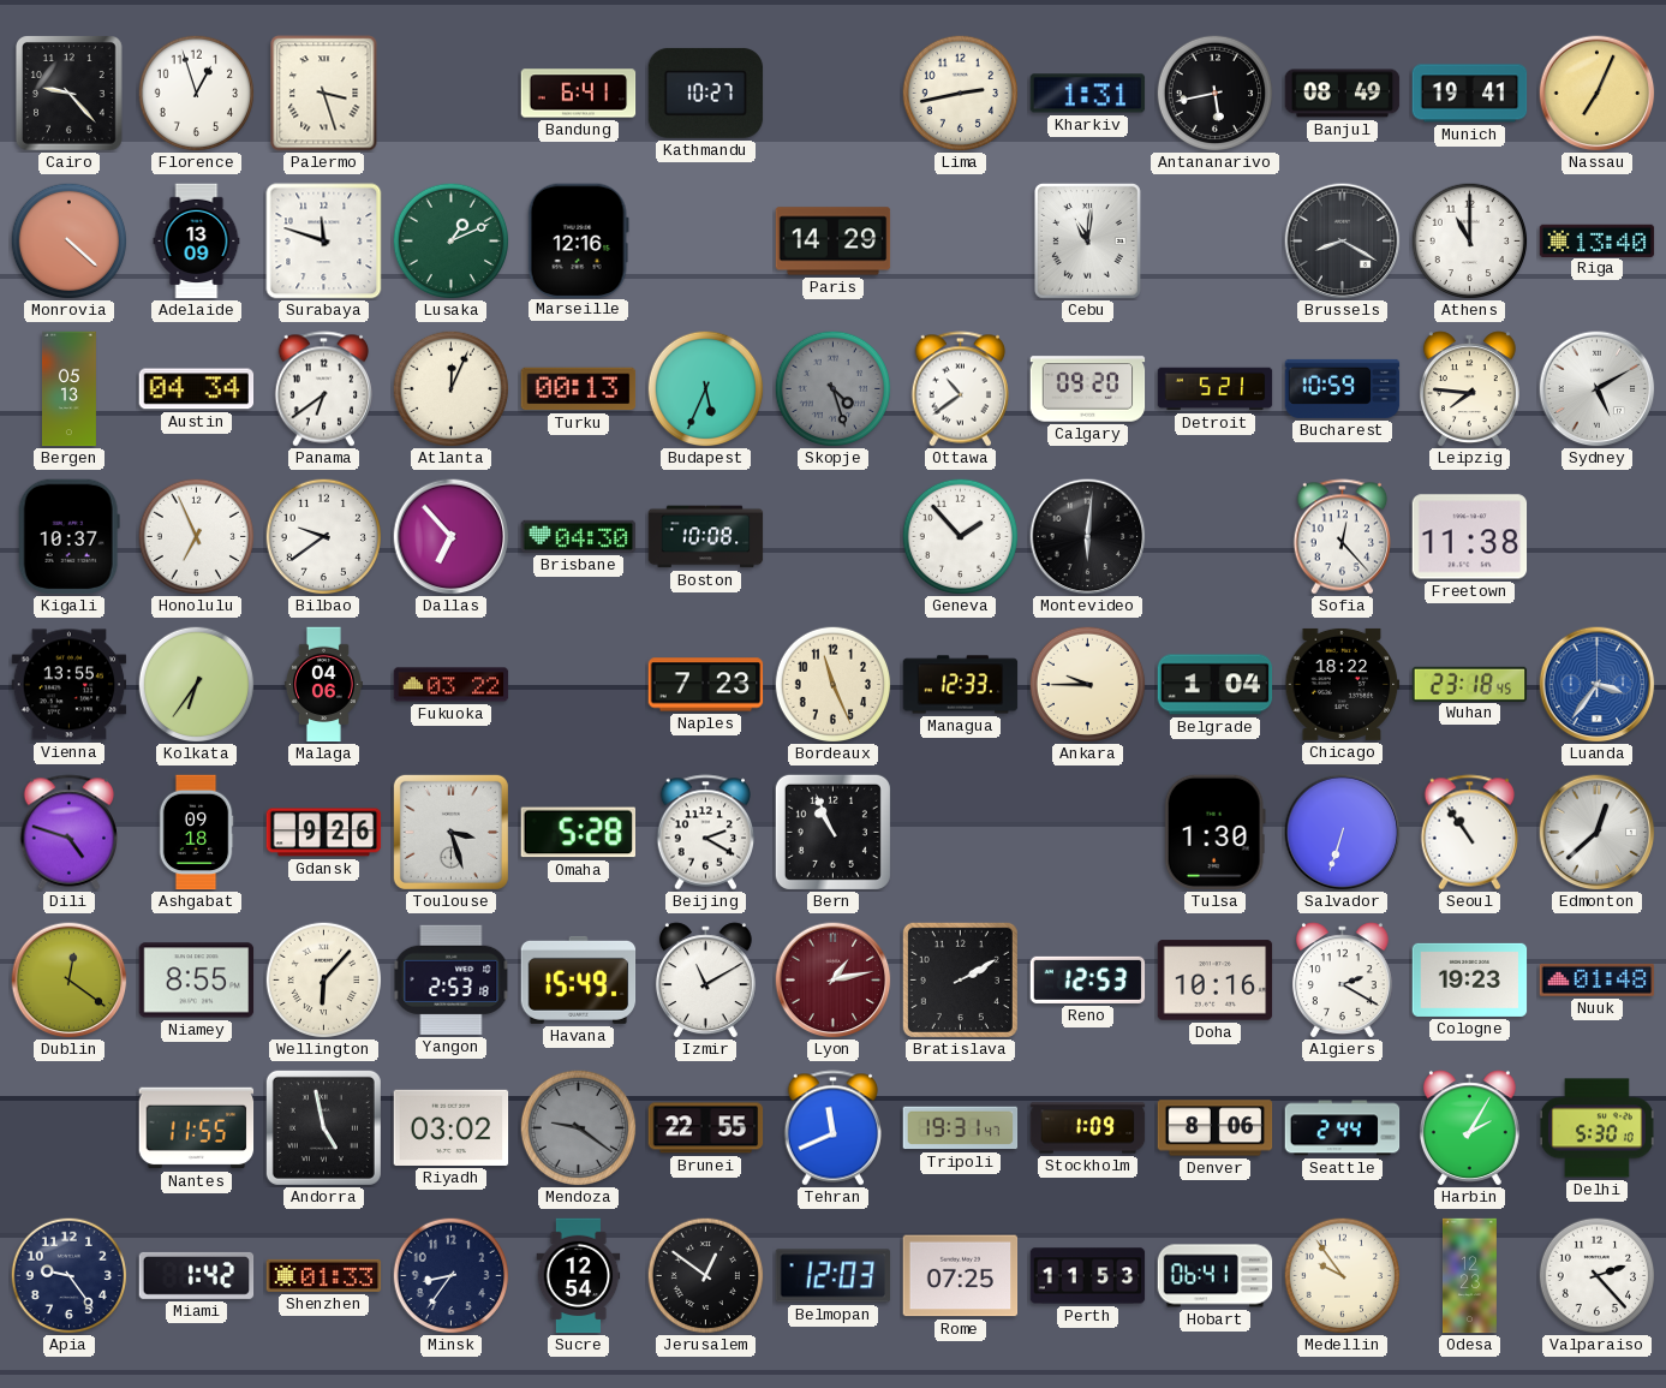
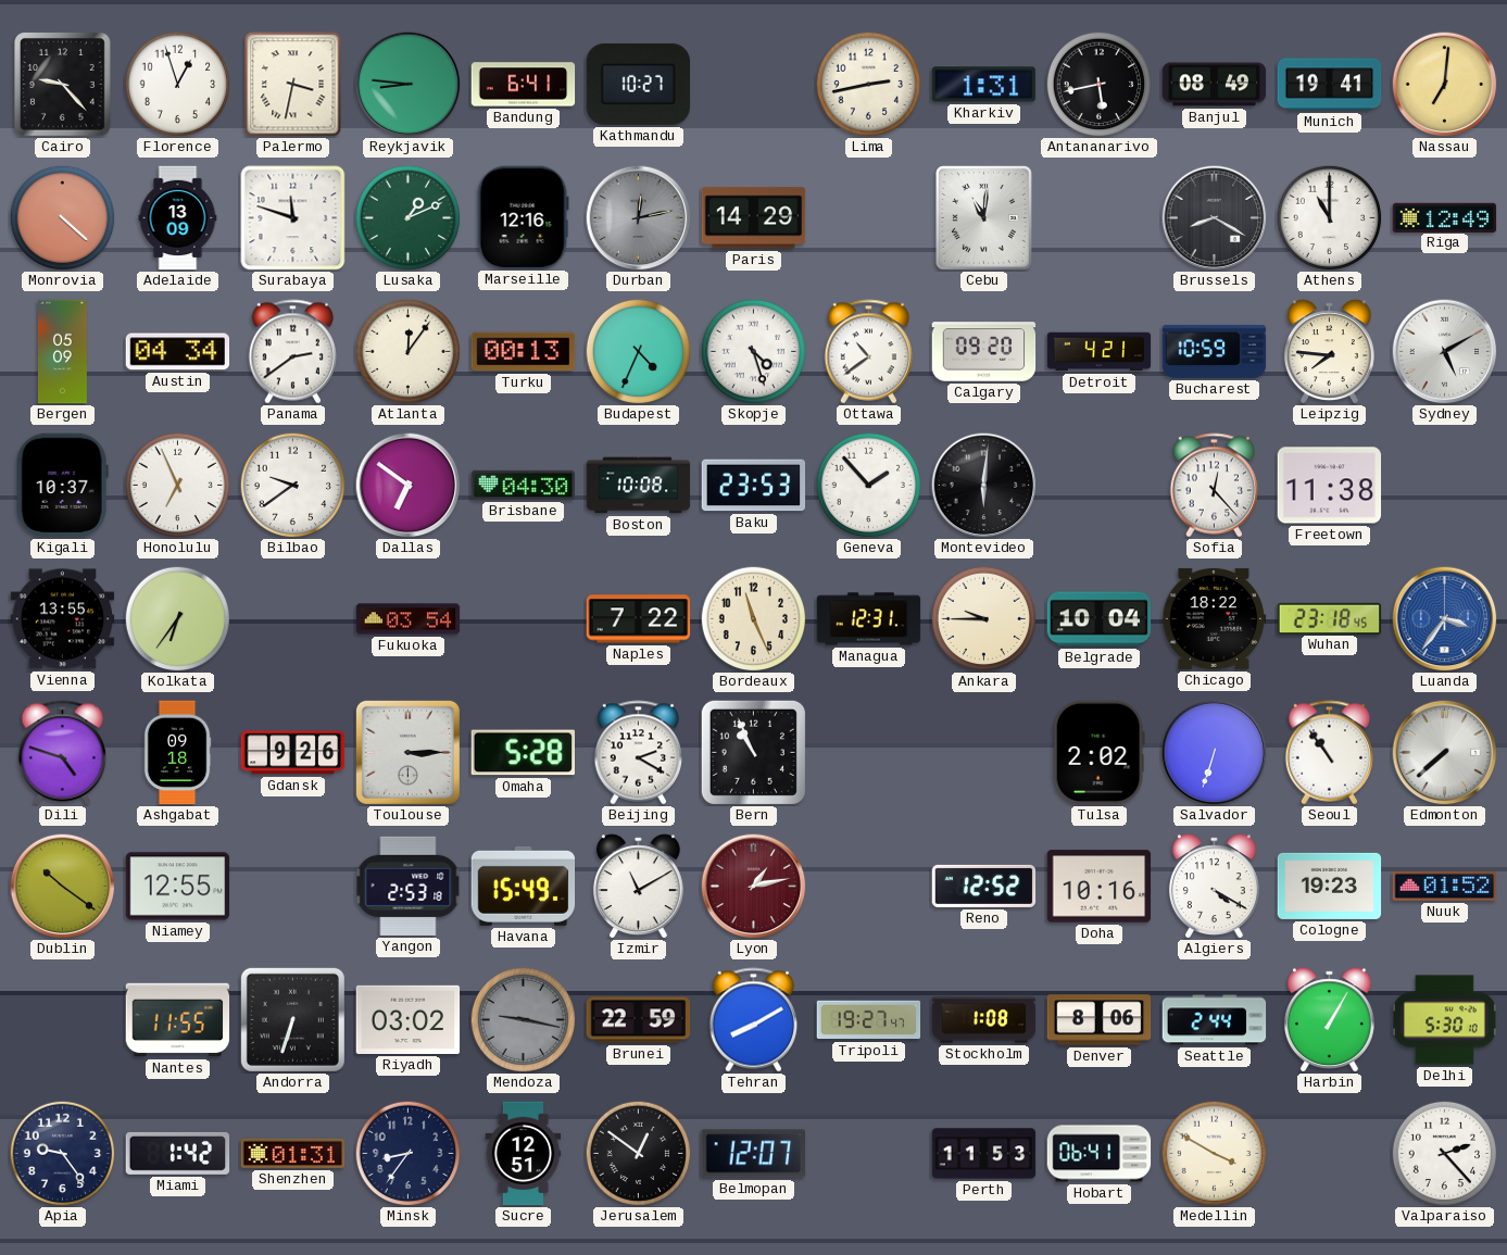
Palermo: 3:27 -> 3:32
Reykjavik: none -> 8:46
Nassau: 7:04 -> 7:01
Durban: none -> 12:13
Riga: 13:40 -> 12:49
Bergen: 05:13 -> 05:09
Panama: 6:39 -> 2:39
Atlanta: 12:04 -> 12:06
Budapest: 5:34 -> 4:34
Skopje dial: grey -> white
Detroit: 5:21 -> 4:21
Dallas: 6:53 -> 6:51
Baku: none -> 23:53
Malaga: 04:06 -> none
Fukuoka: 03:22 -> 03:54
Naples: 7:23 -> 7:22
Managua: 12:33 -> 12:31
Belgrade: 1:04 -> 10:04
Toulouse: 3:27 -> 3:15
Tulsa: 1:30 -> 2:02
Edmonton: 12:38 -> 7:38
Dublin: 12:21 -> 10:21
Niamey: 8:55 -> 12:55
Wellington: 6:07 -> none
Bratislava: 2:10 -> none
Reno: 12:53 -> 12:52
Algiers: 2:20 -> 4:20
Nuuk: 01:48 -> 01:52
Andorra: 4:58 -> 6:33
Mendoza: 9:21 -> 9:17
Brunei: 22:55 -> 22:59
Tehran: 11:41 -> 8:10
Tripoli: 19:31 -> 19:27
Stockholm: 1:09 -> 1:08
Harbin: 2:05 -> 1:05
Shenzhen: 01:33 -> 01:31
Sucre: 12:54 -> 12:51
Belmopan: 12:03 -> 12:07
Rome: 07:25 -> none
Medellin: 9:54 -> 3:50
Odesa: 12:23 -> none
